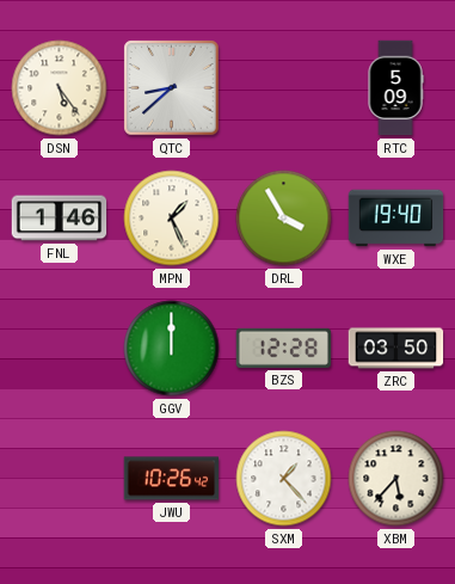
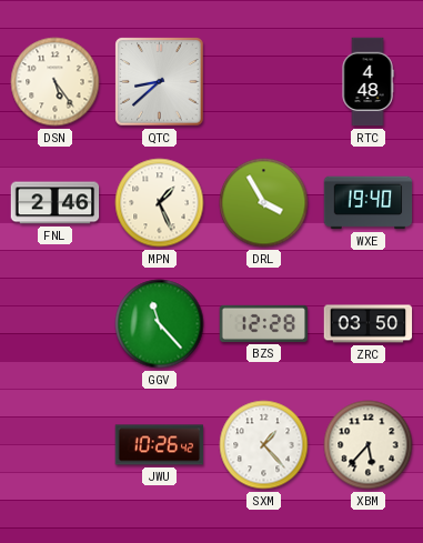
RTC: 5:09 -> 4:48
FNL: 1:46 -> 2:46
GGV: 12:00 -> 11:23
